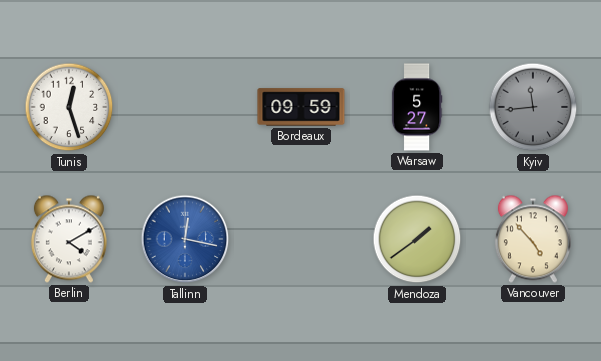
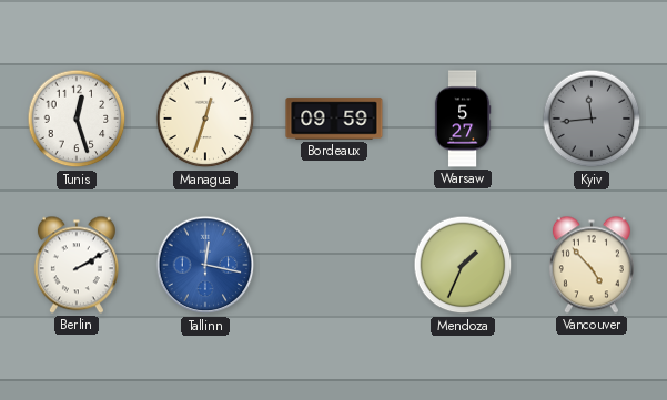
Managua: none -> 12:33
Berlin: 4:10 -> 2:10
Mendoza: 1:39 -> 1:34
